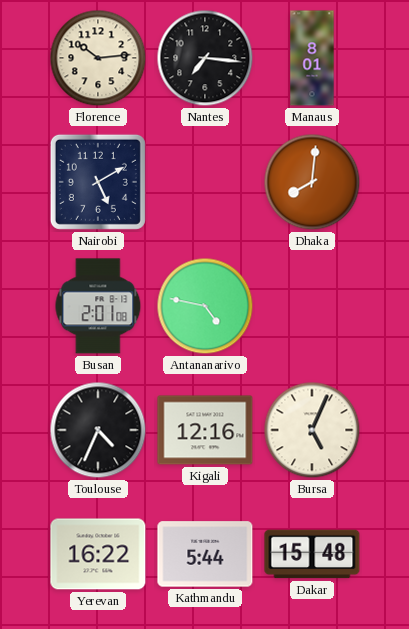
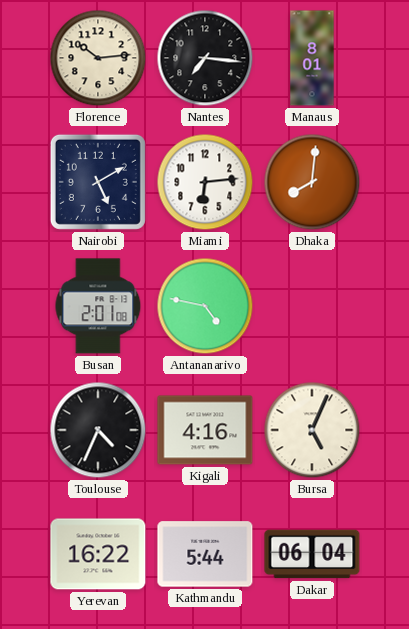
Miami: none -> 6:14
Kigali: 12:16 -> 4:16
Dakar: 15:48 -> 06:04
